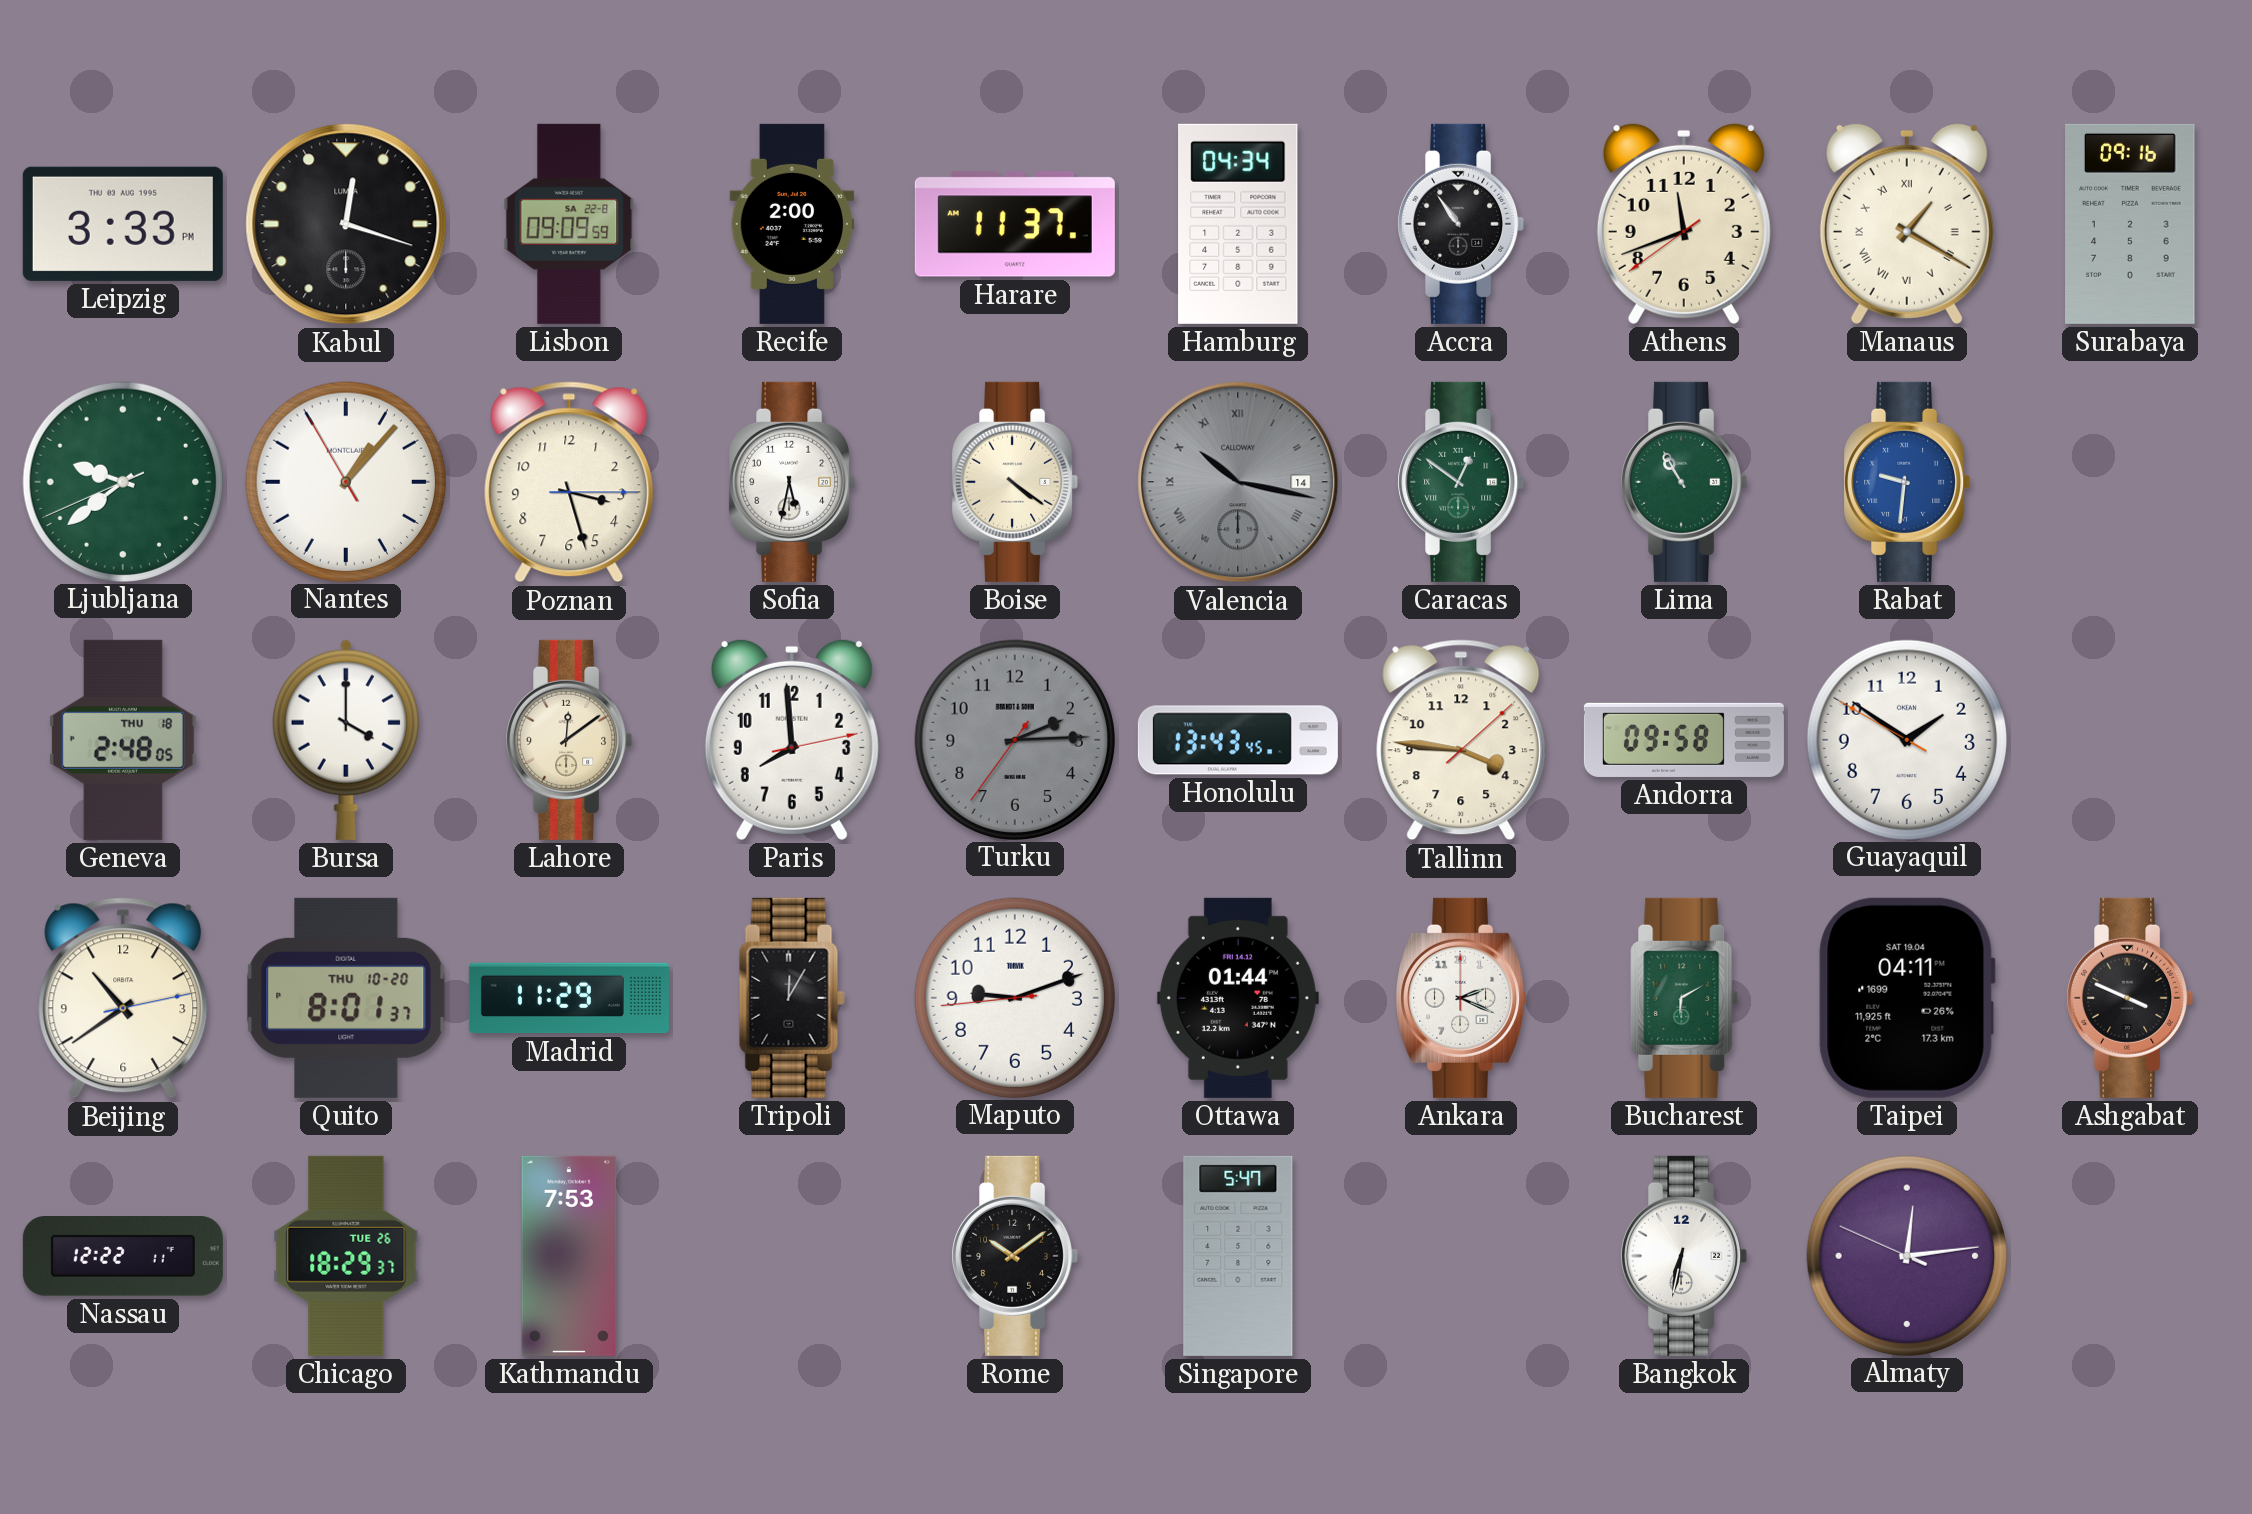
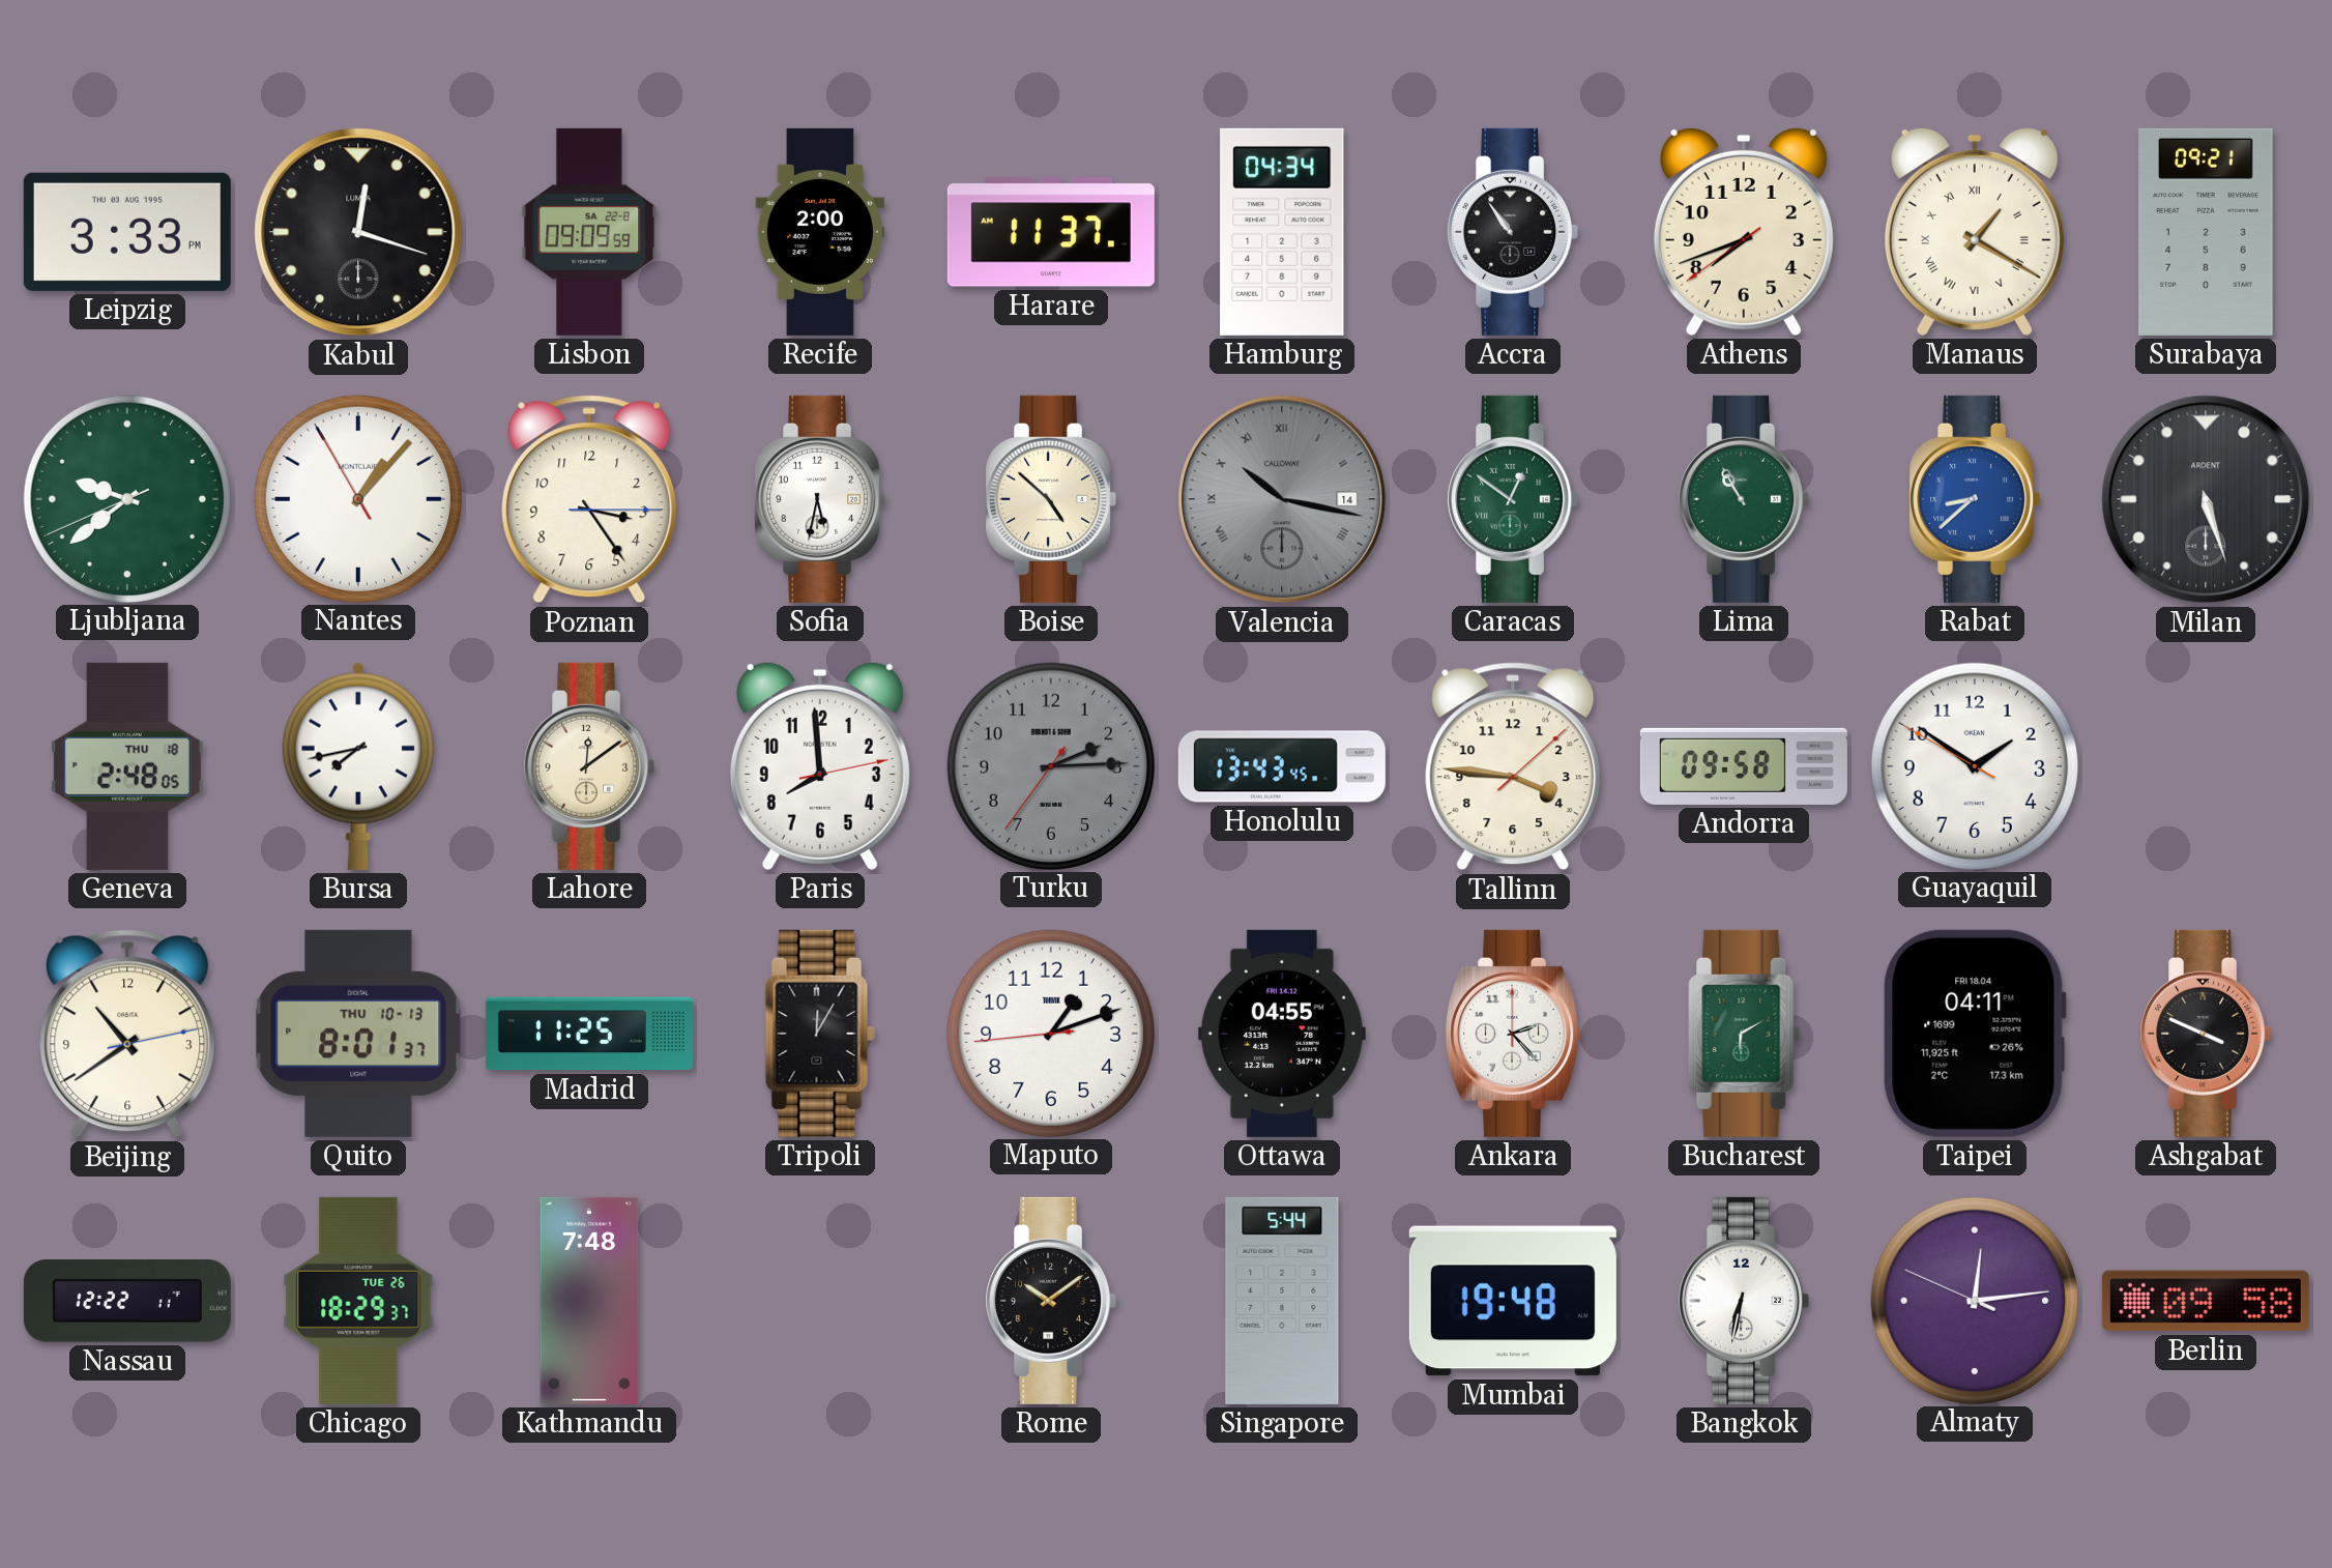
Athens: 11:41 -> 7:41
Surabaya: 09:16 -> 09:21
Poznan: 3:27 -> 3:24
Boise: 4:21 -> 4:52
Rabat: 9:31 -> 8:38
Milan: none -> 5:27
Bursa: 4:00 -> 7:43
Quito date: THU 10-20 -> THU 10-13
Madrid: 11:29 -> 11:25
Maputo: 9:11 -> 1:11
Ottawa: 01:44 -> 04:55
Ankara: 2:19 -> 2:23
Taipei date: SAT 19.04 -> FRI 18.04
Kathmandu: 7:53 -> 7:48
Singapore: 5:47 -> 5:44
Mumbai: none -> 19:48
Berlin: none -> 09:58
